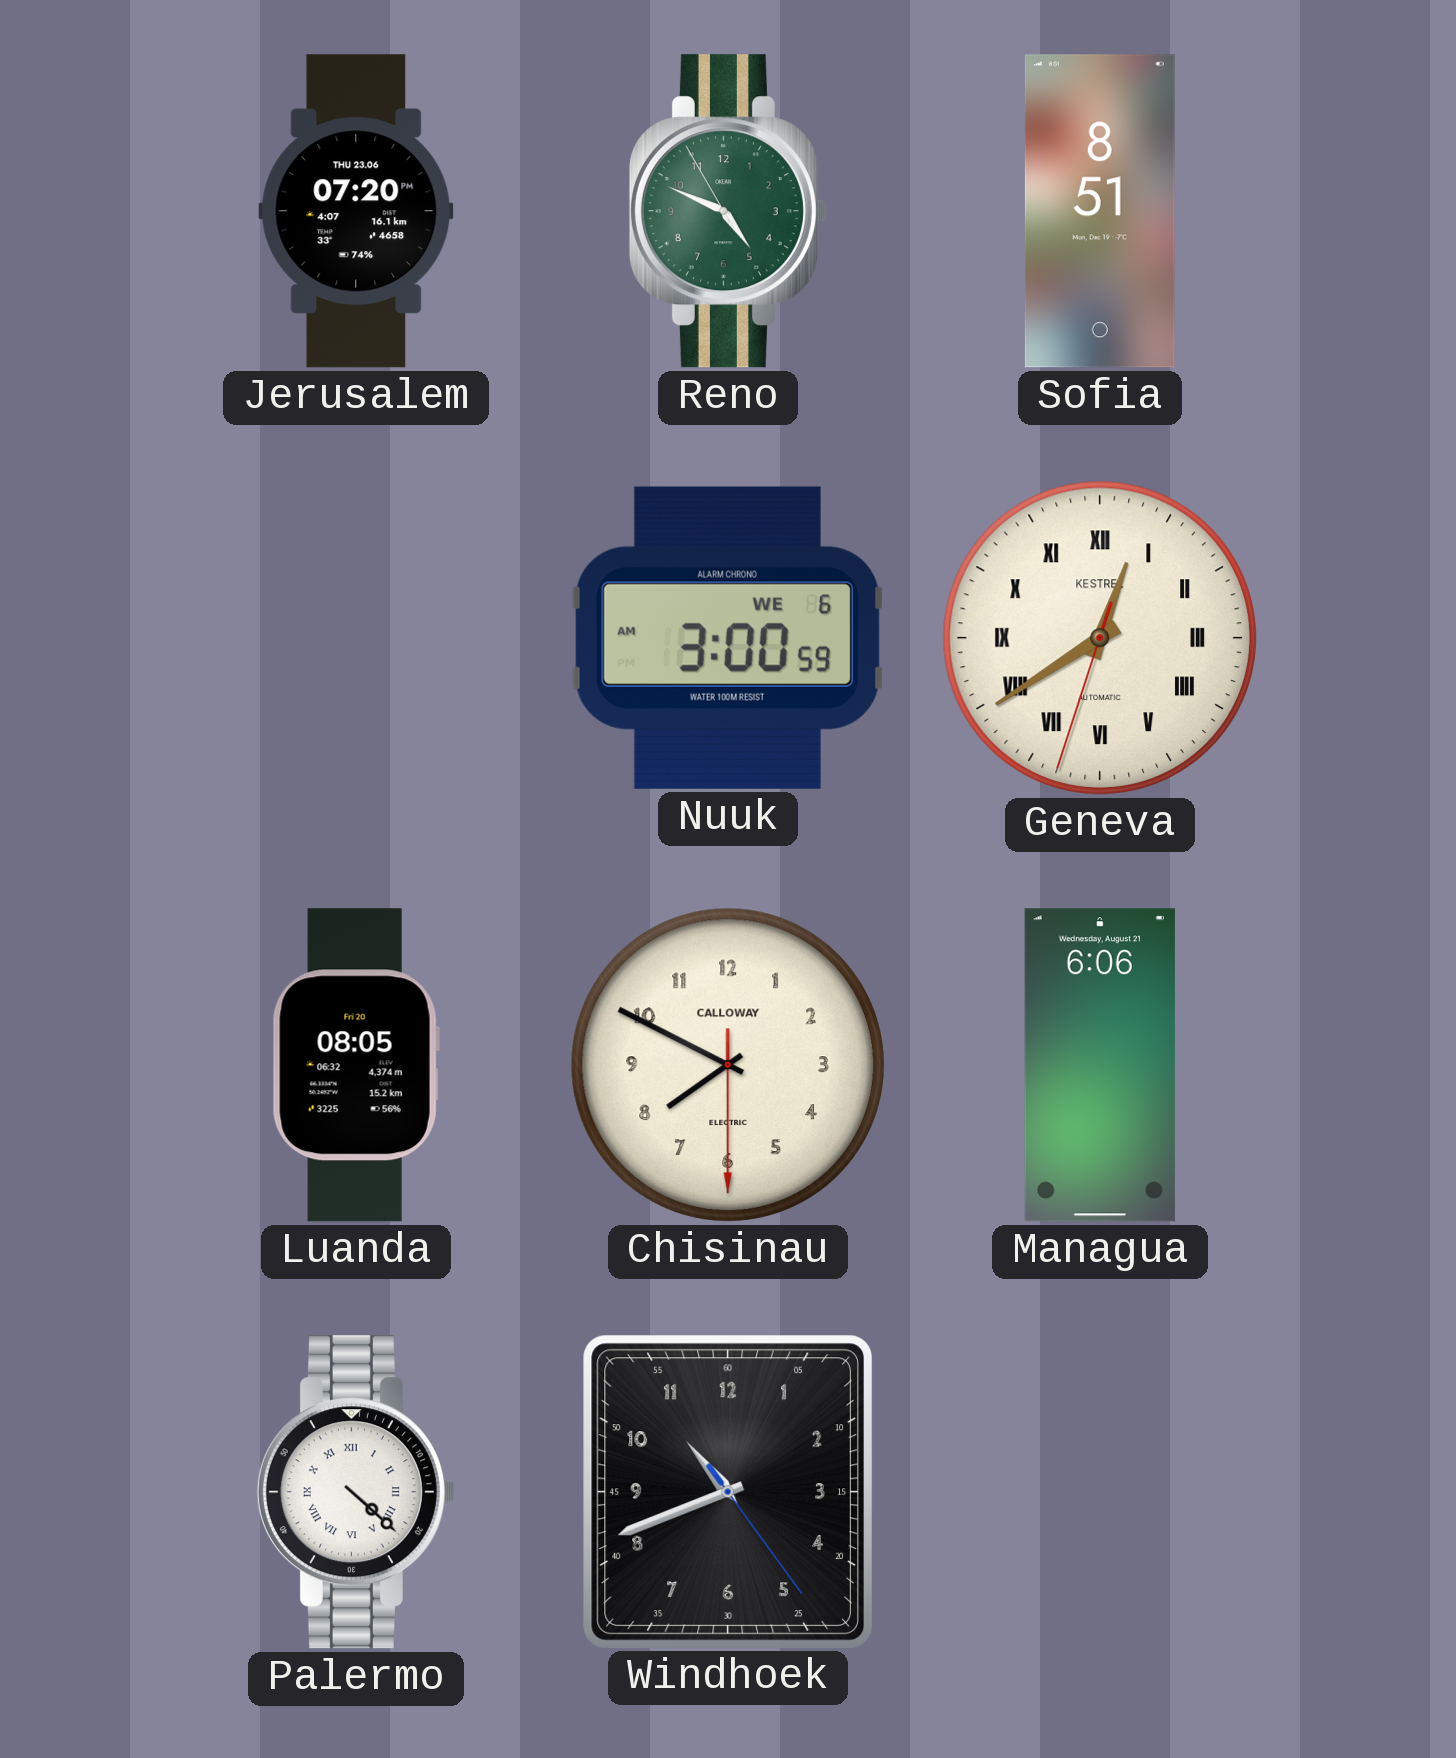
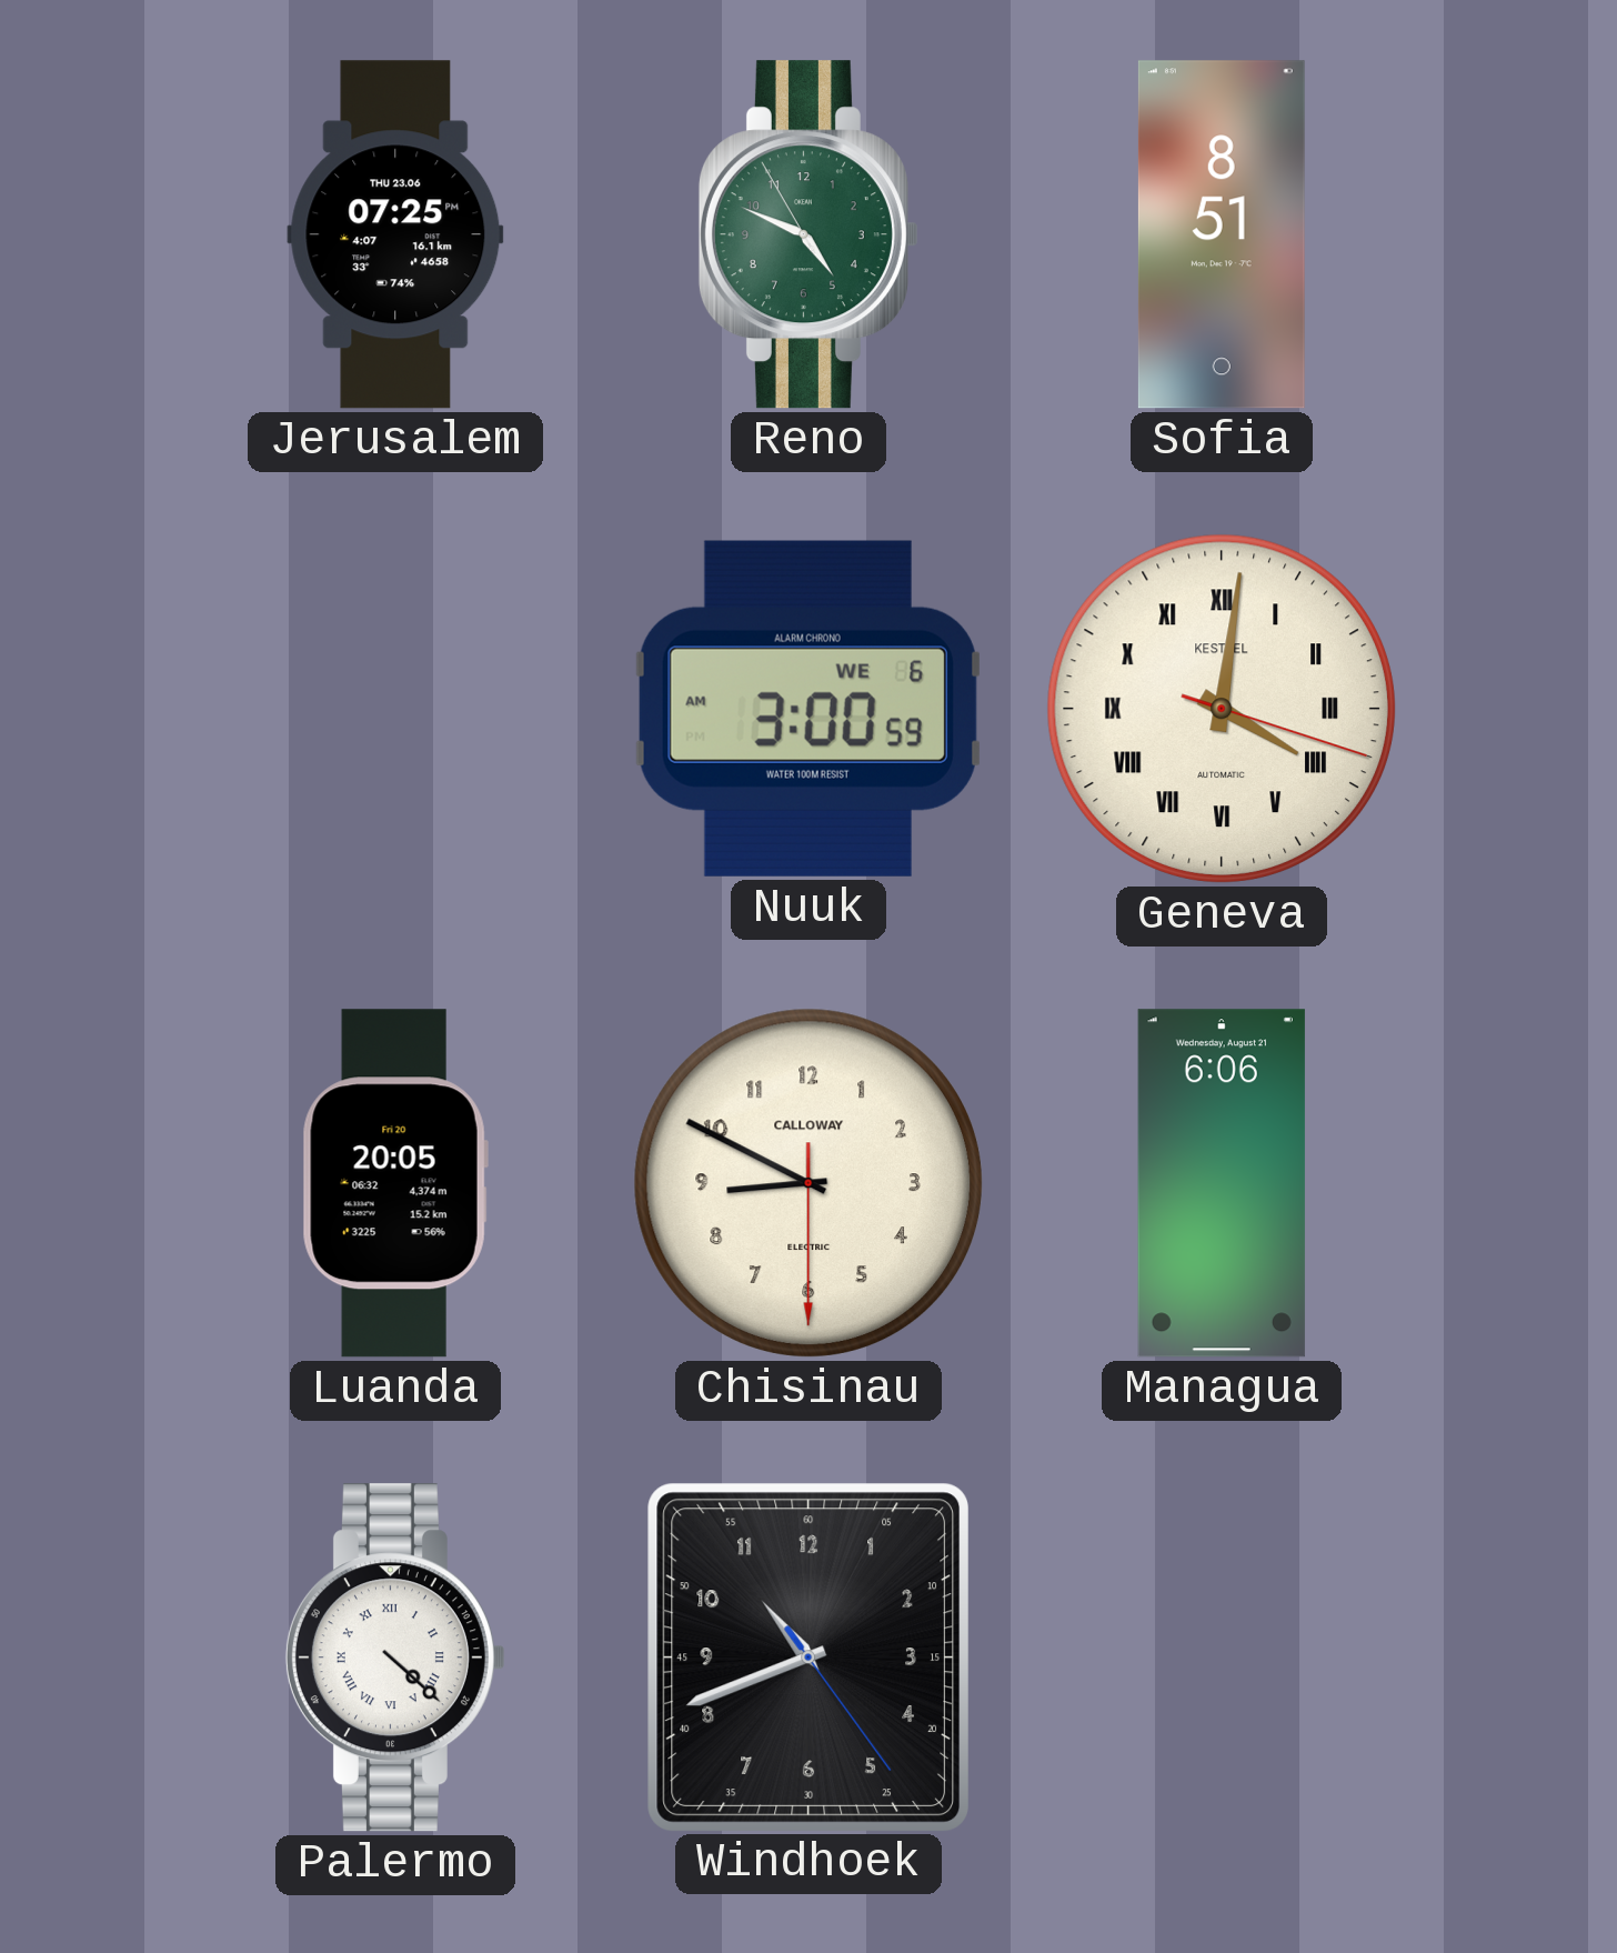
Jerusalem: 07:20 -> 07:25
Geneva: 12:39 -> 4:01
Luanda: 08:05 -> 20:05
Chisinau: 7:49 -> 8:49
